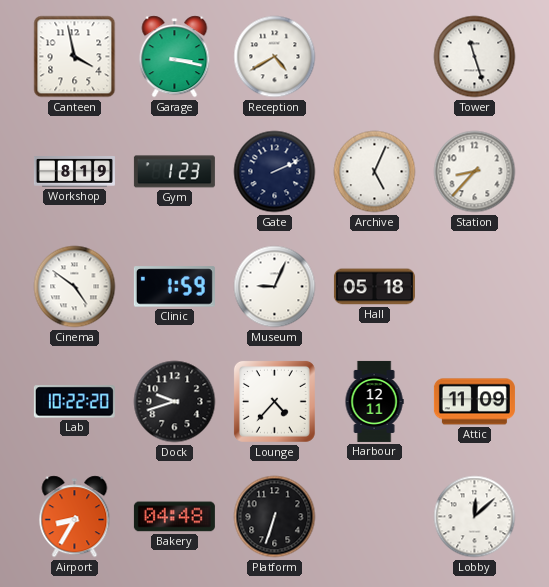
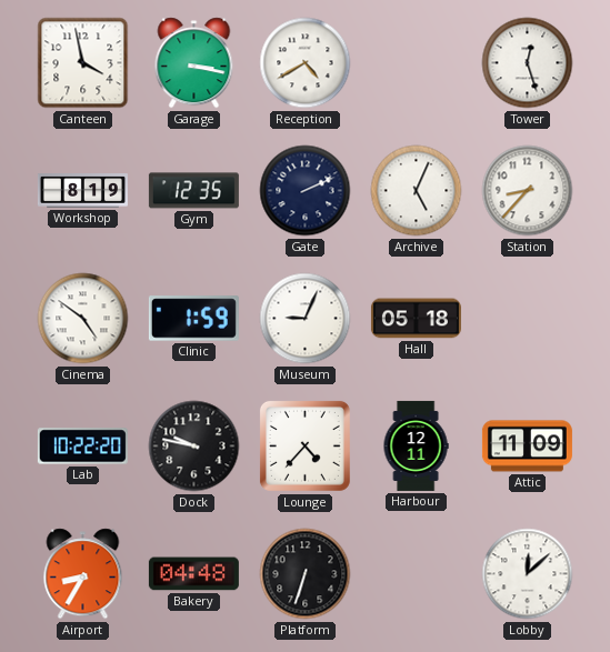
Tower: 11:27 -> 12:27
Gym: 1:23 -> 12:35
Dock: 9:42 -> 9:47
